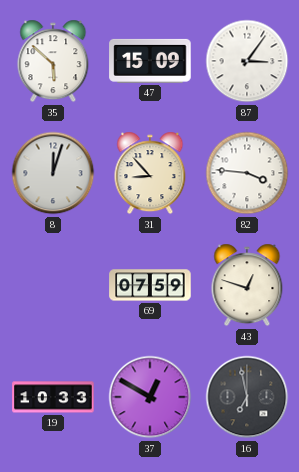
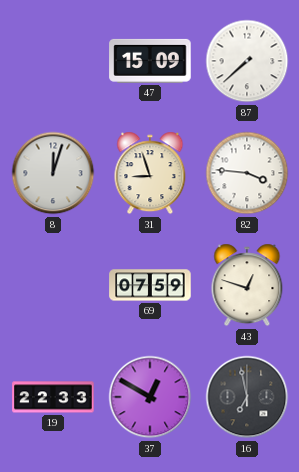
35: 5:52 -> none
87: 3:06 -> 7:38
31: 8:53 -> 8:57
19: 10:33 -> 22:33
